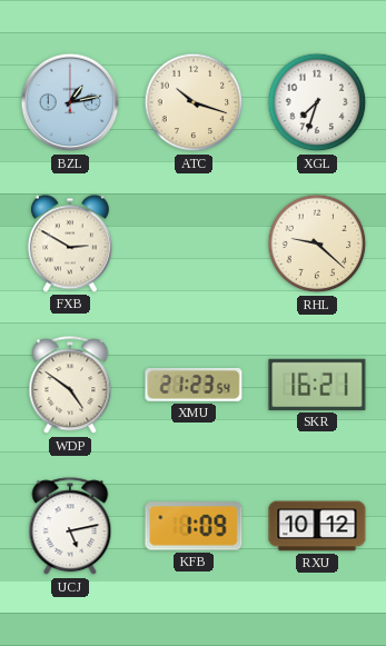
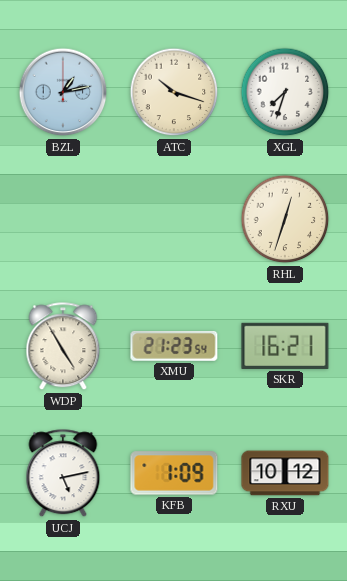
FXB: 2:50 -> none
RHL: 9:22 -> 12:33
WDP: 4:51 -> 4:55
